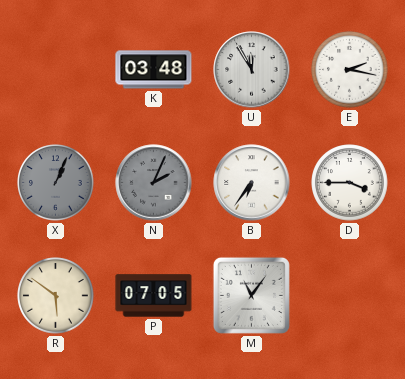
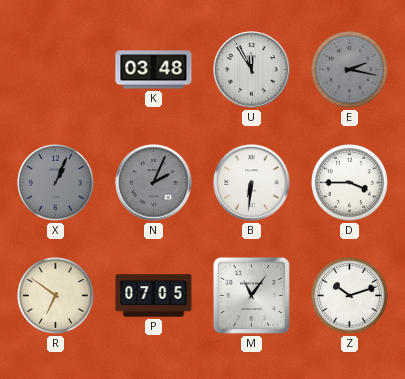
E dial: white -> grey
B: 6:36 -> 6:31
R: 5:51 -> 6:51
Z: none -> 10:12
